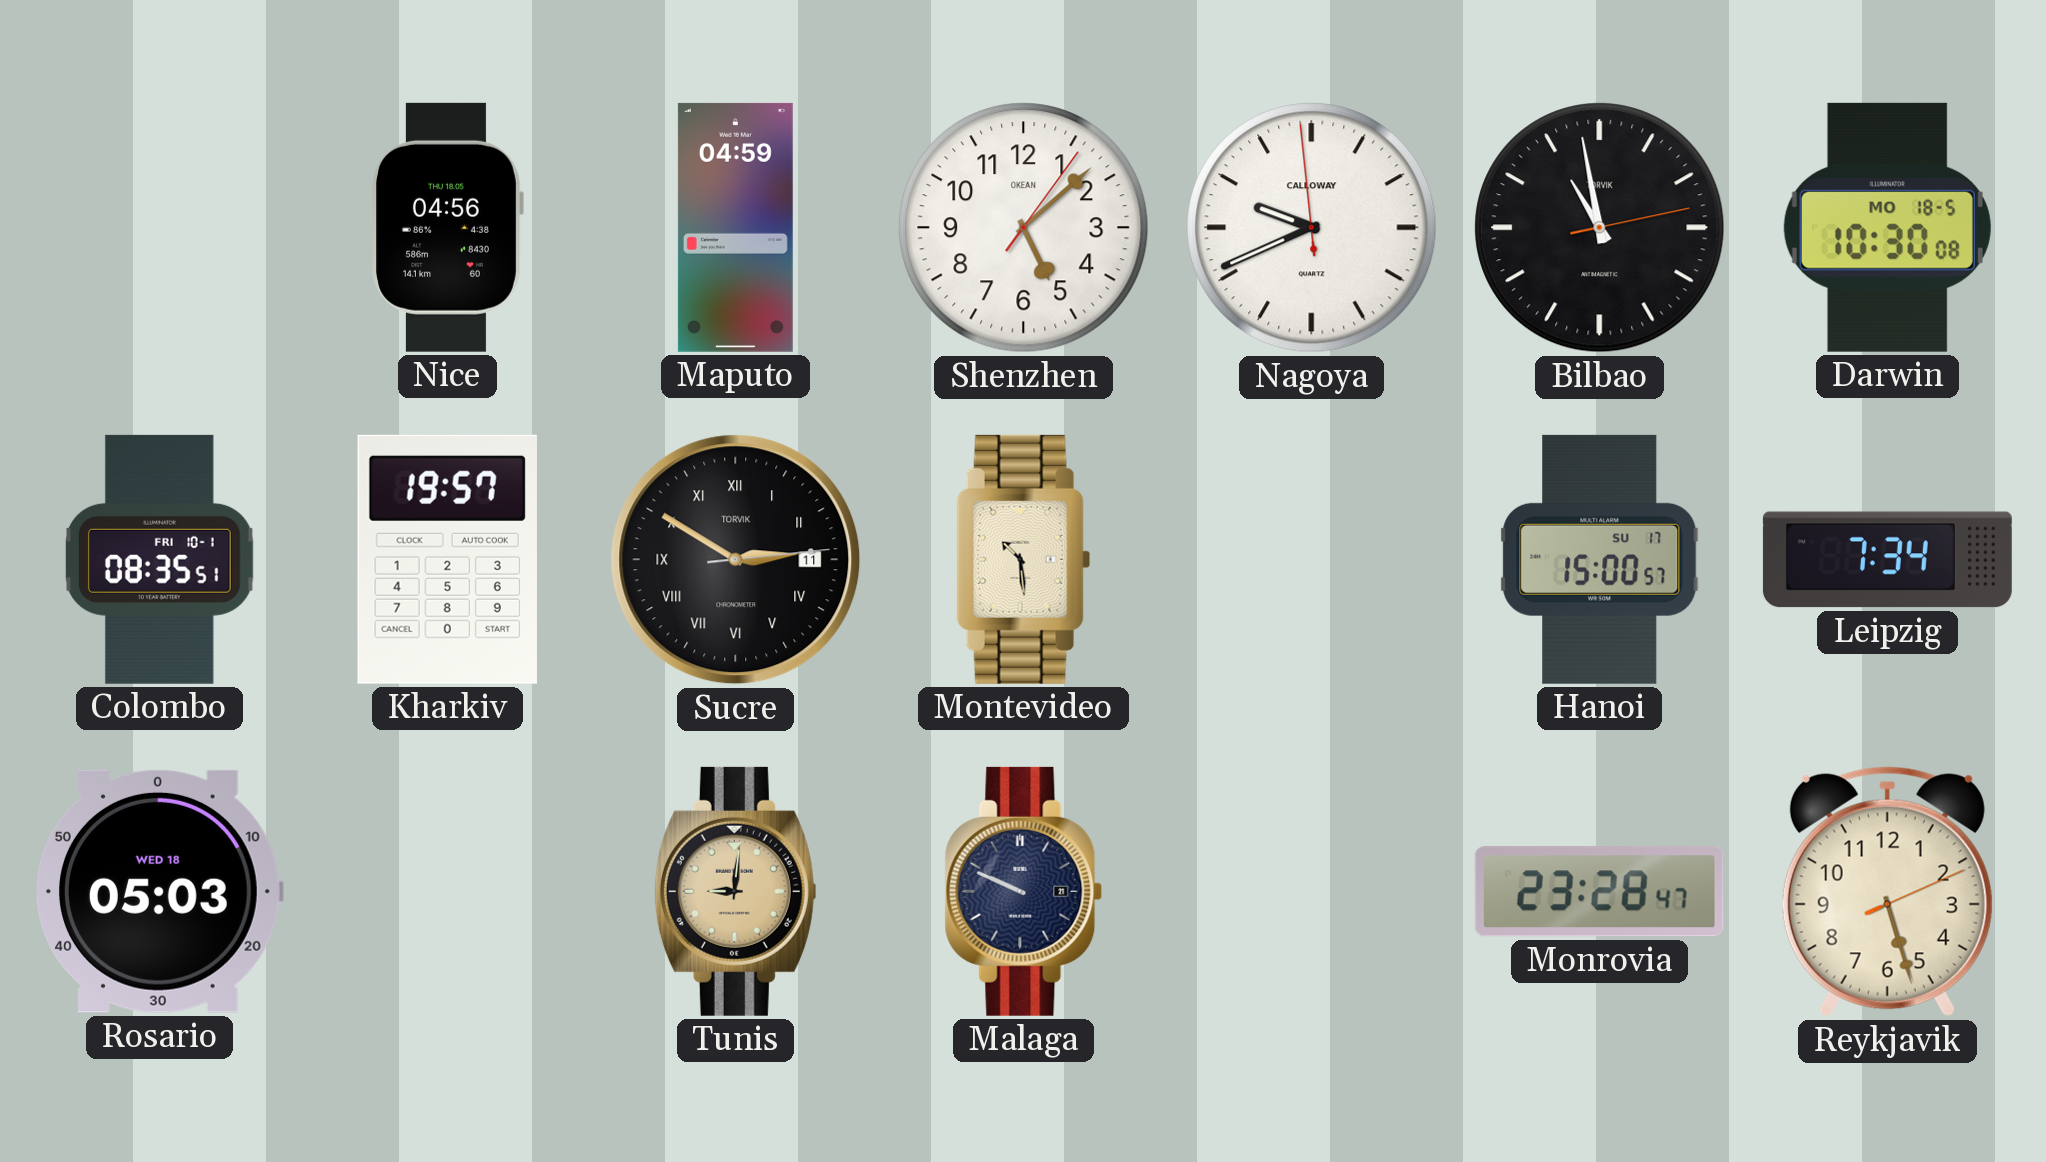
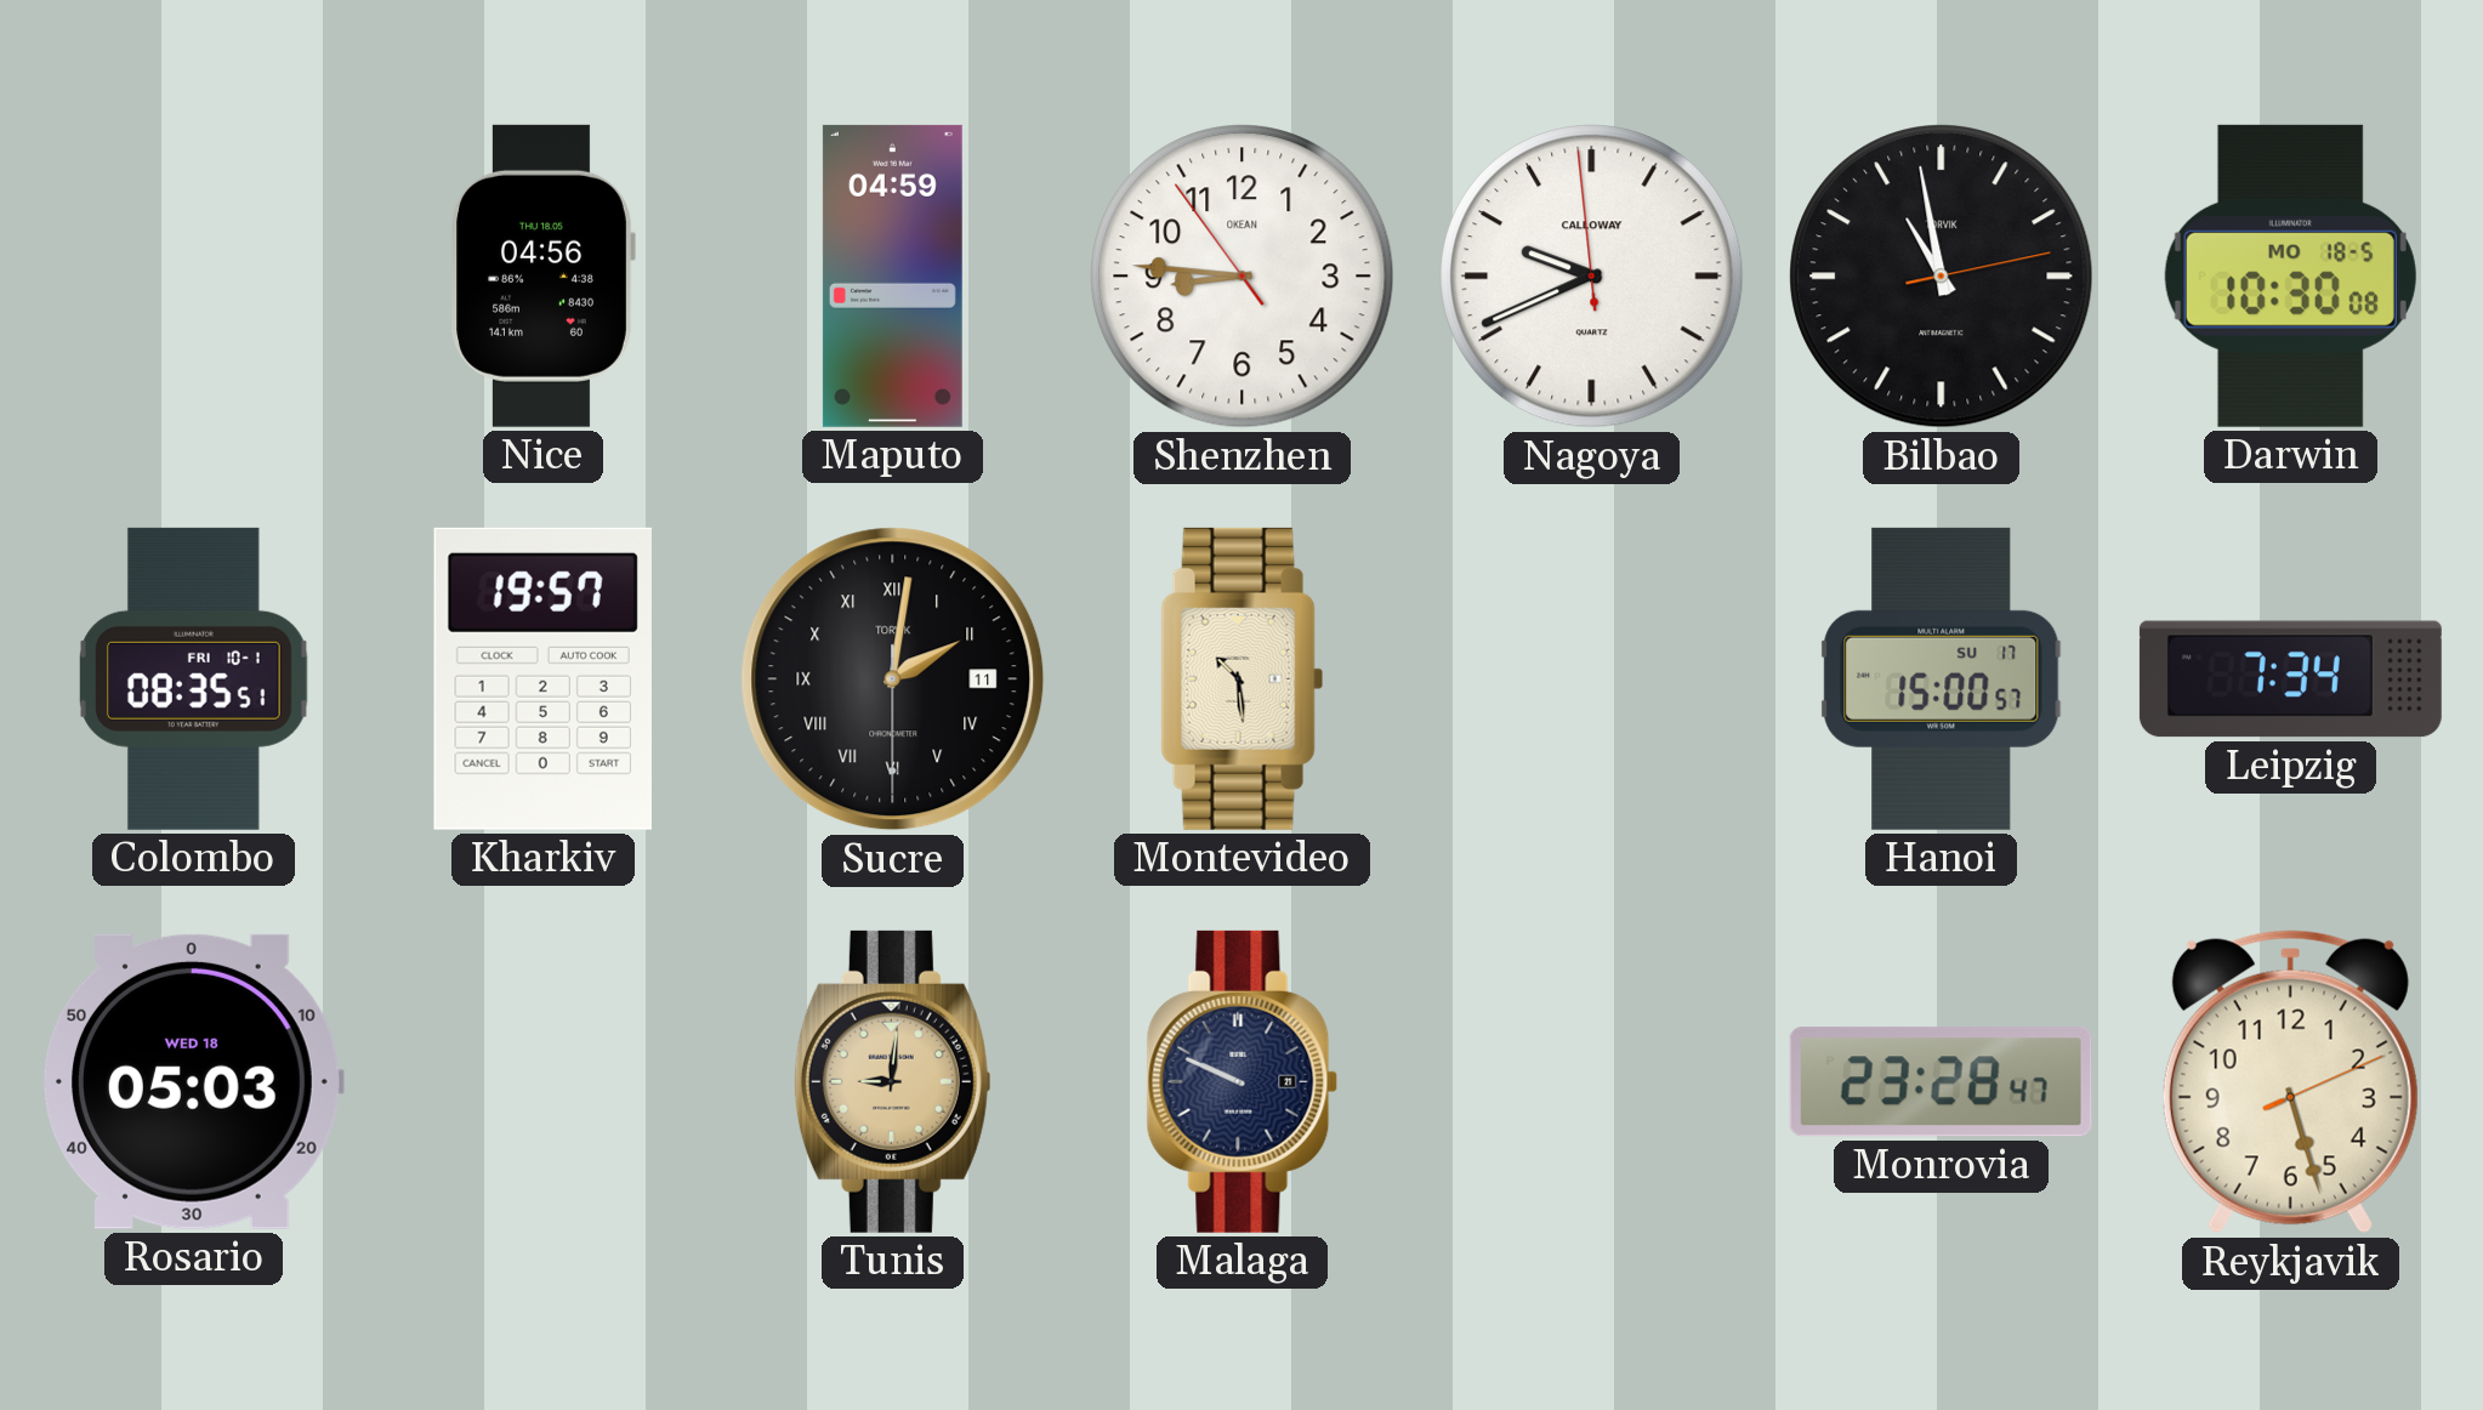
Shenzhen: 5:08 -> 8:45
Sucre: 2:50 -> 2:01
